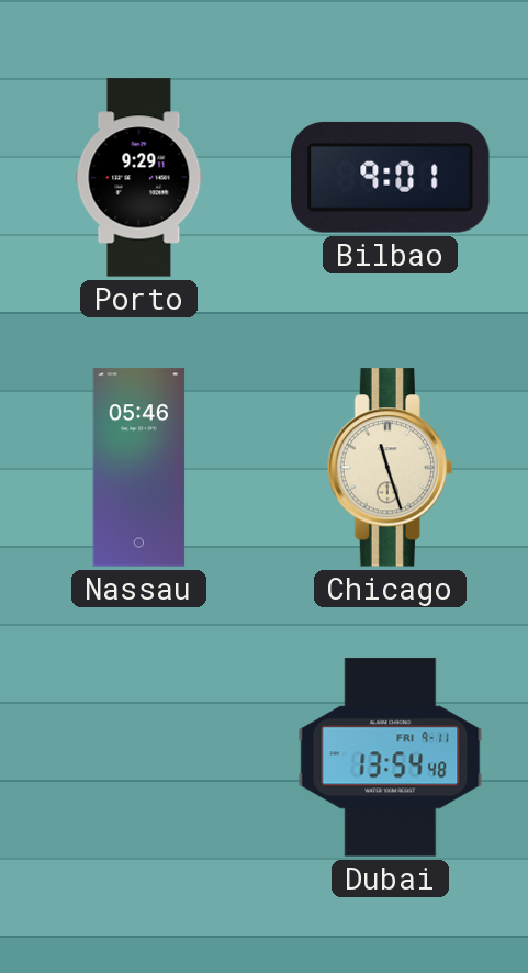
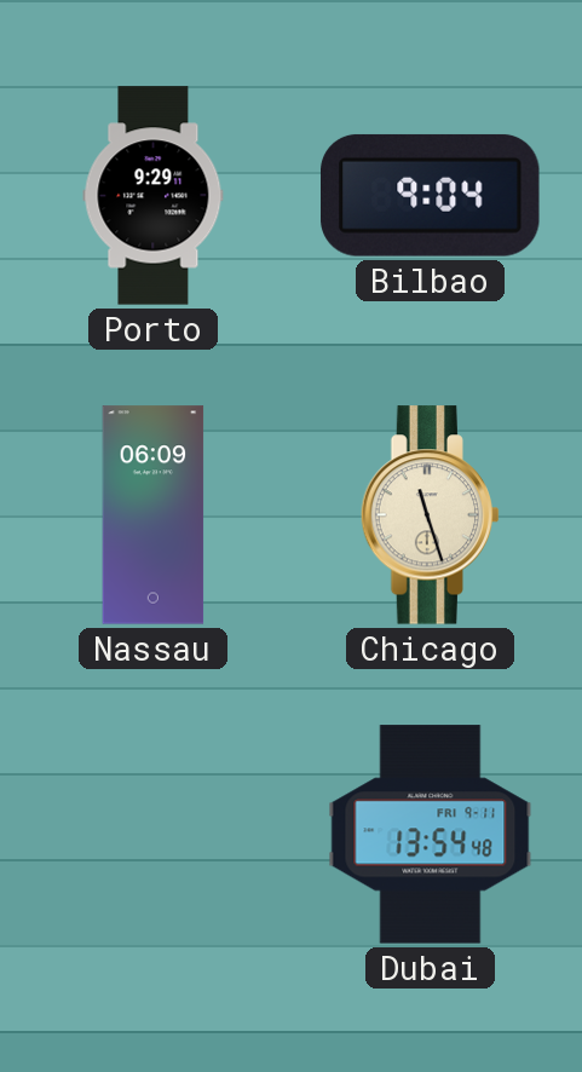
Bilbao: 9:01 -> 9:04
Nassau: 05:46 -> 06:09
